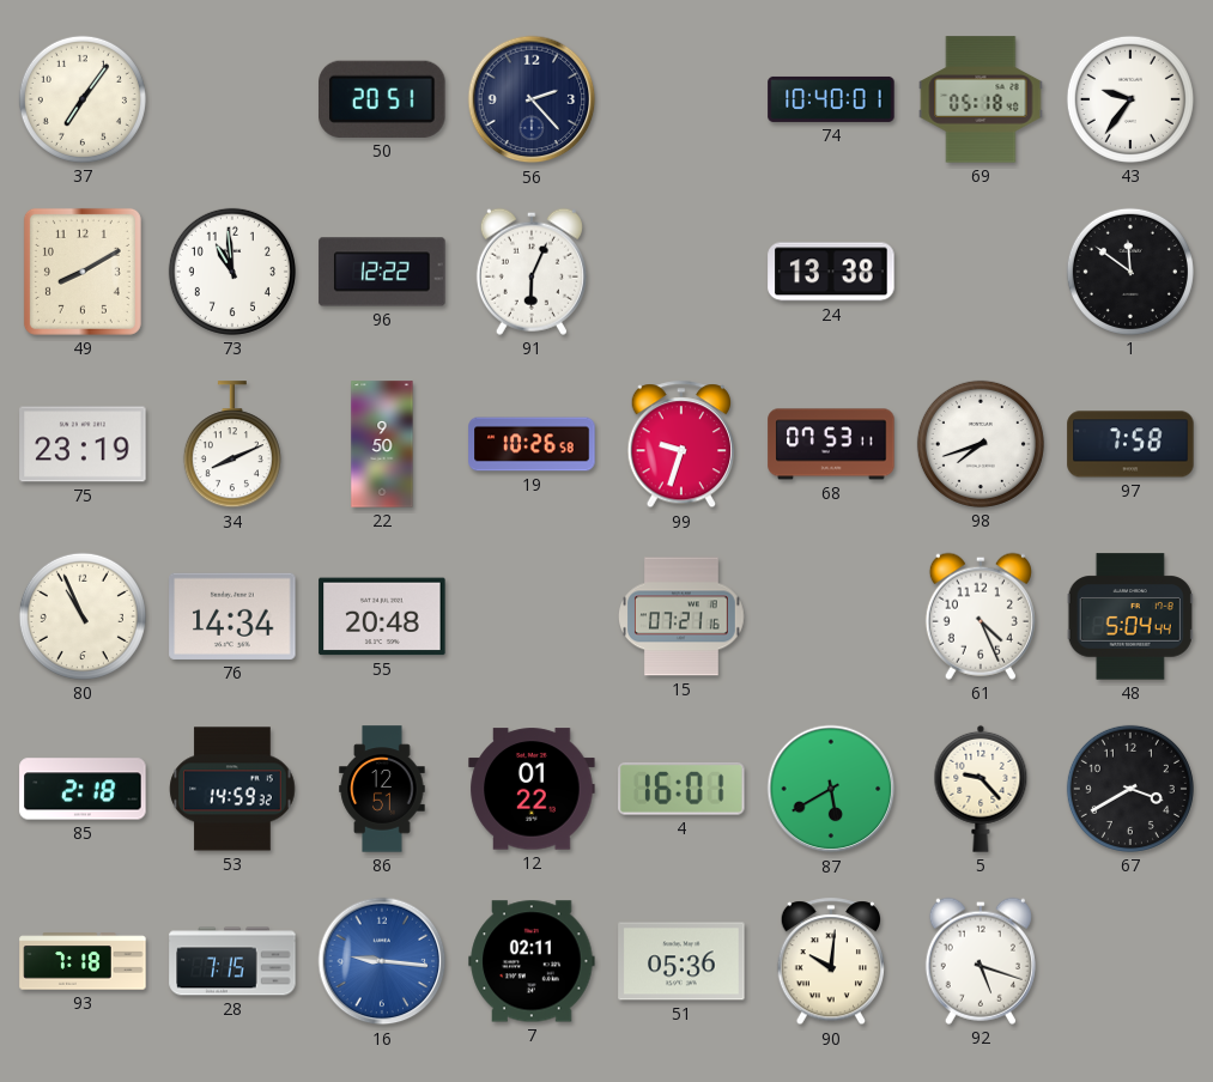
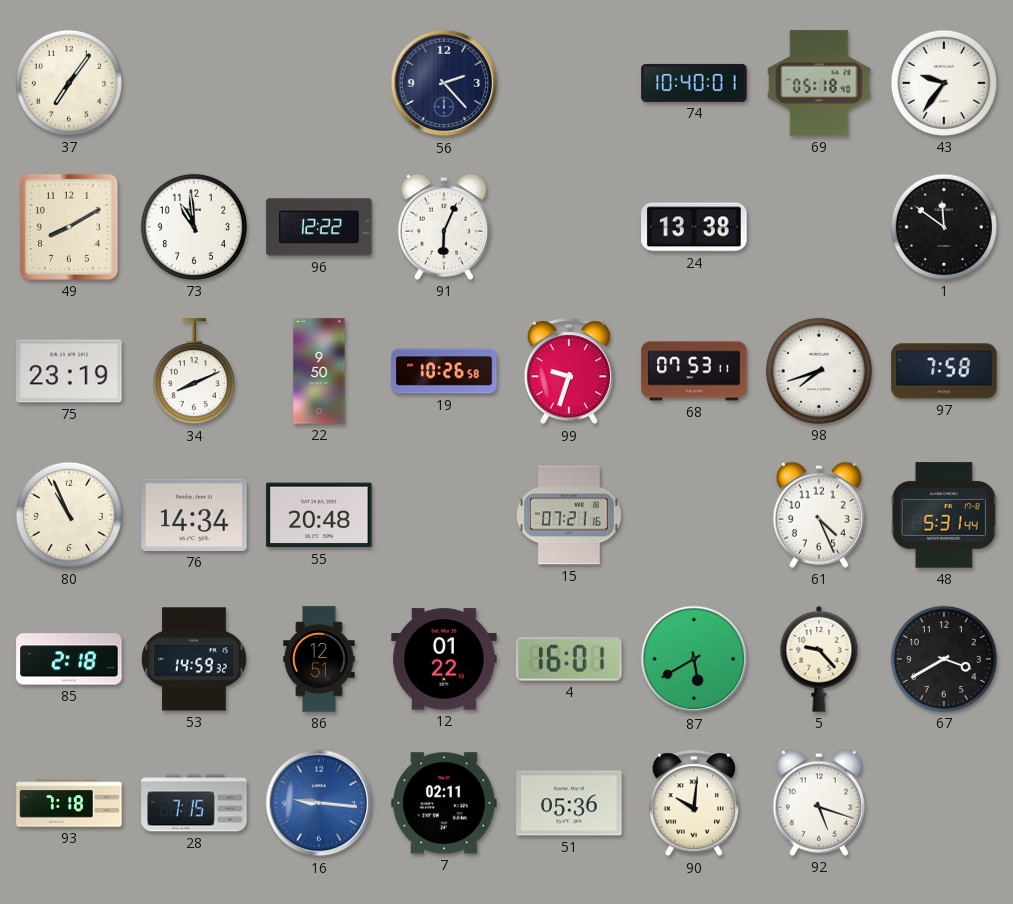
50: 20:51 -> none
48: 5:04 -> 5:31
